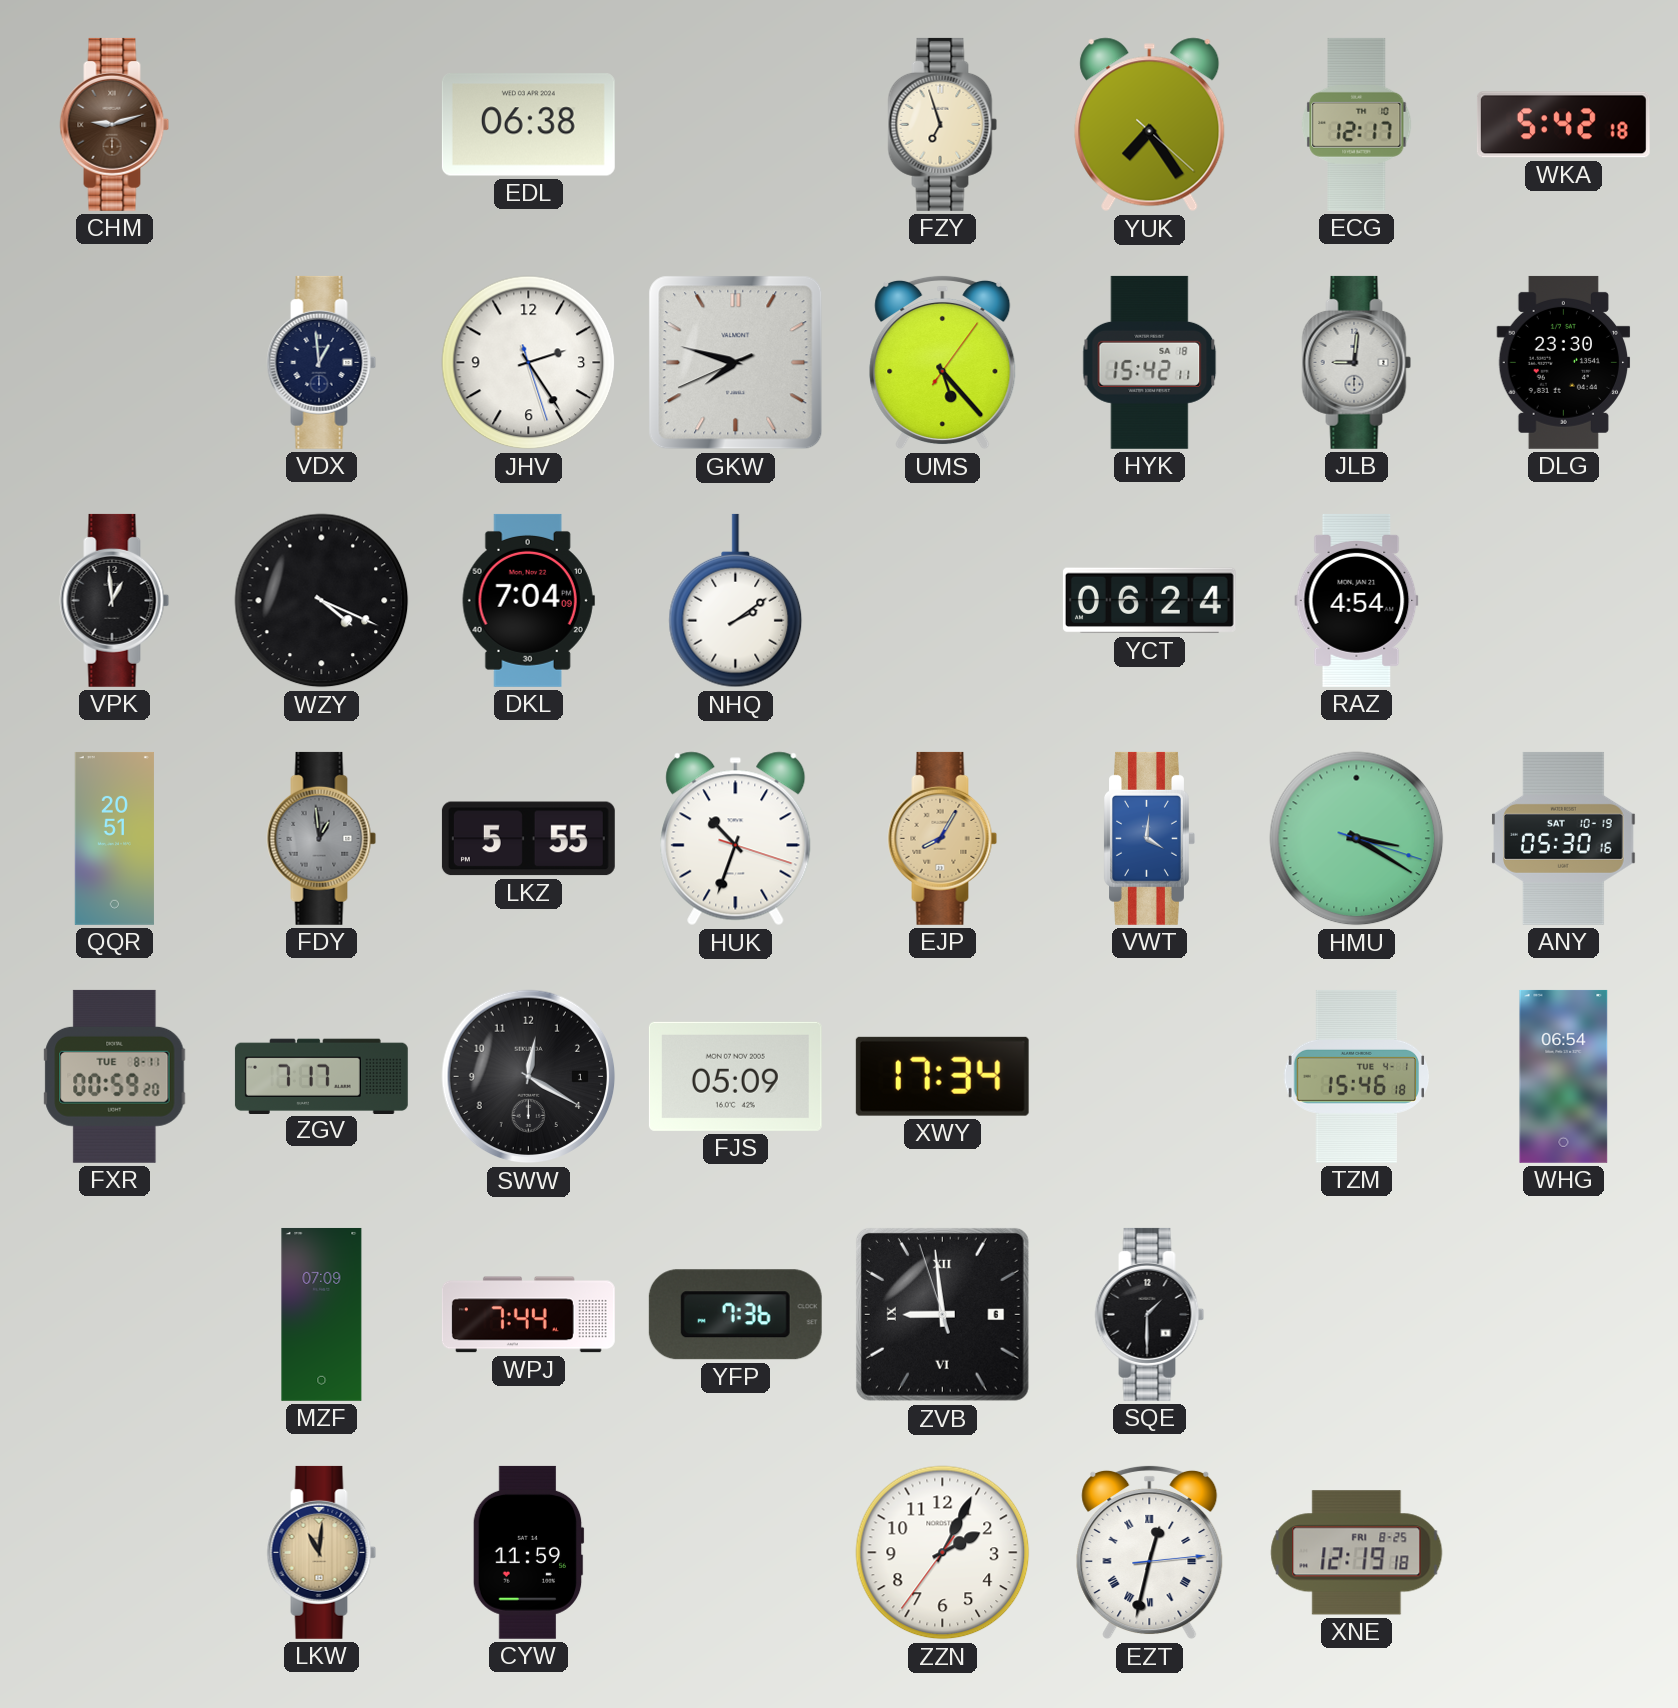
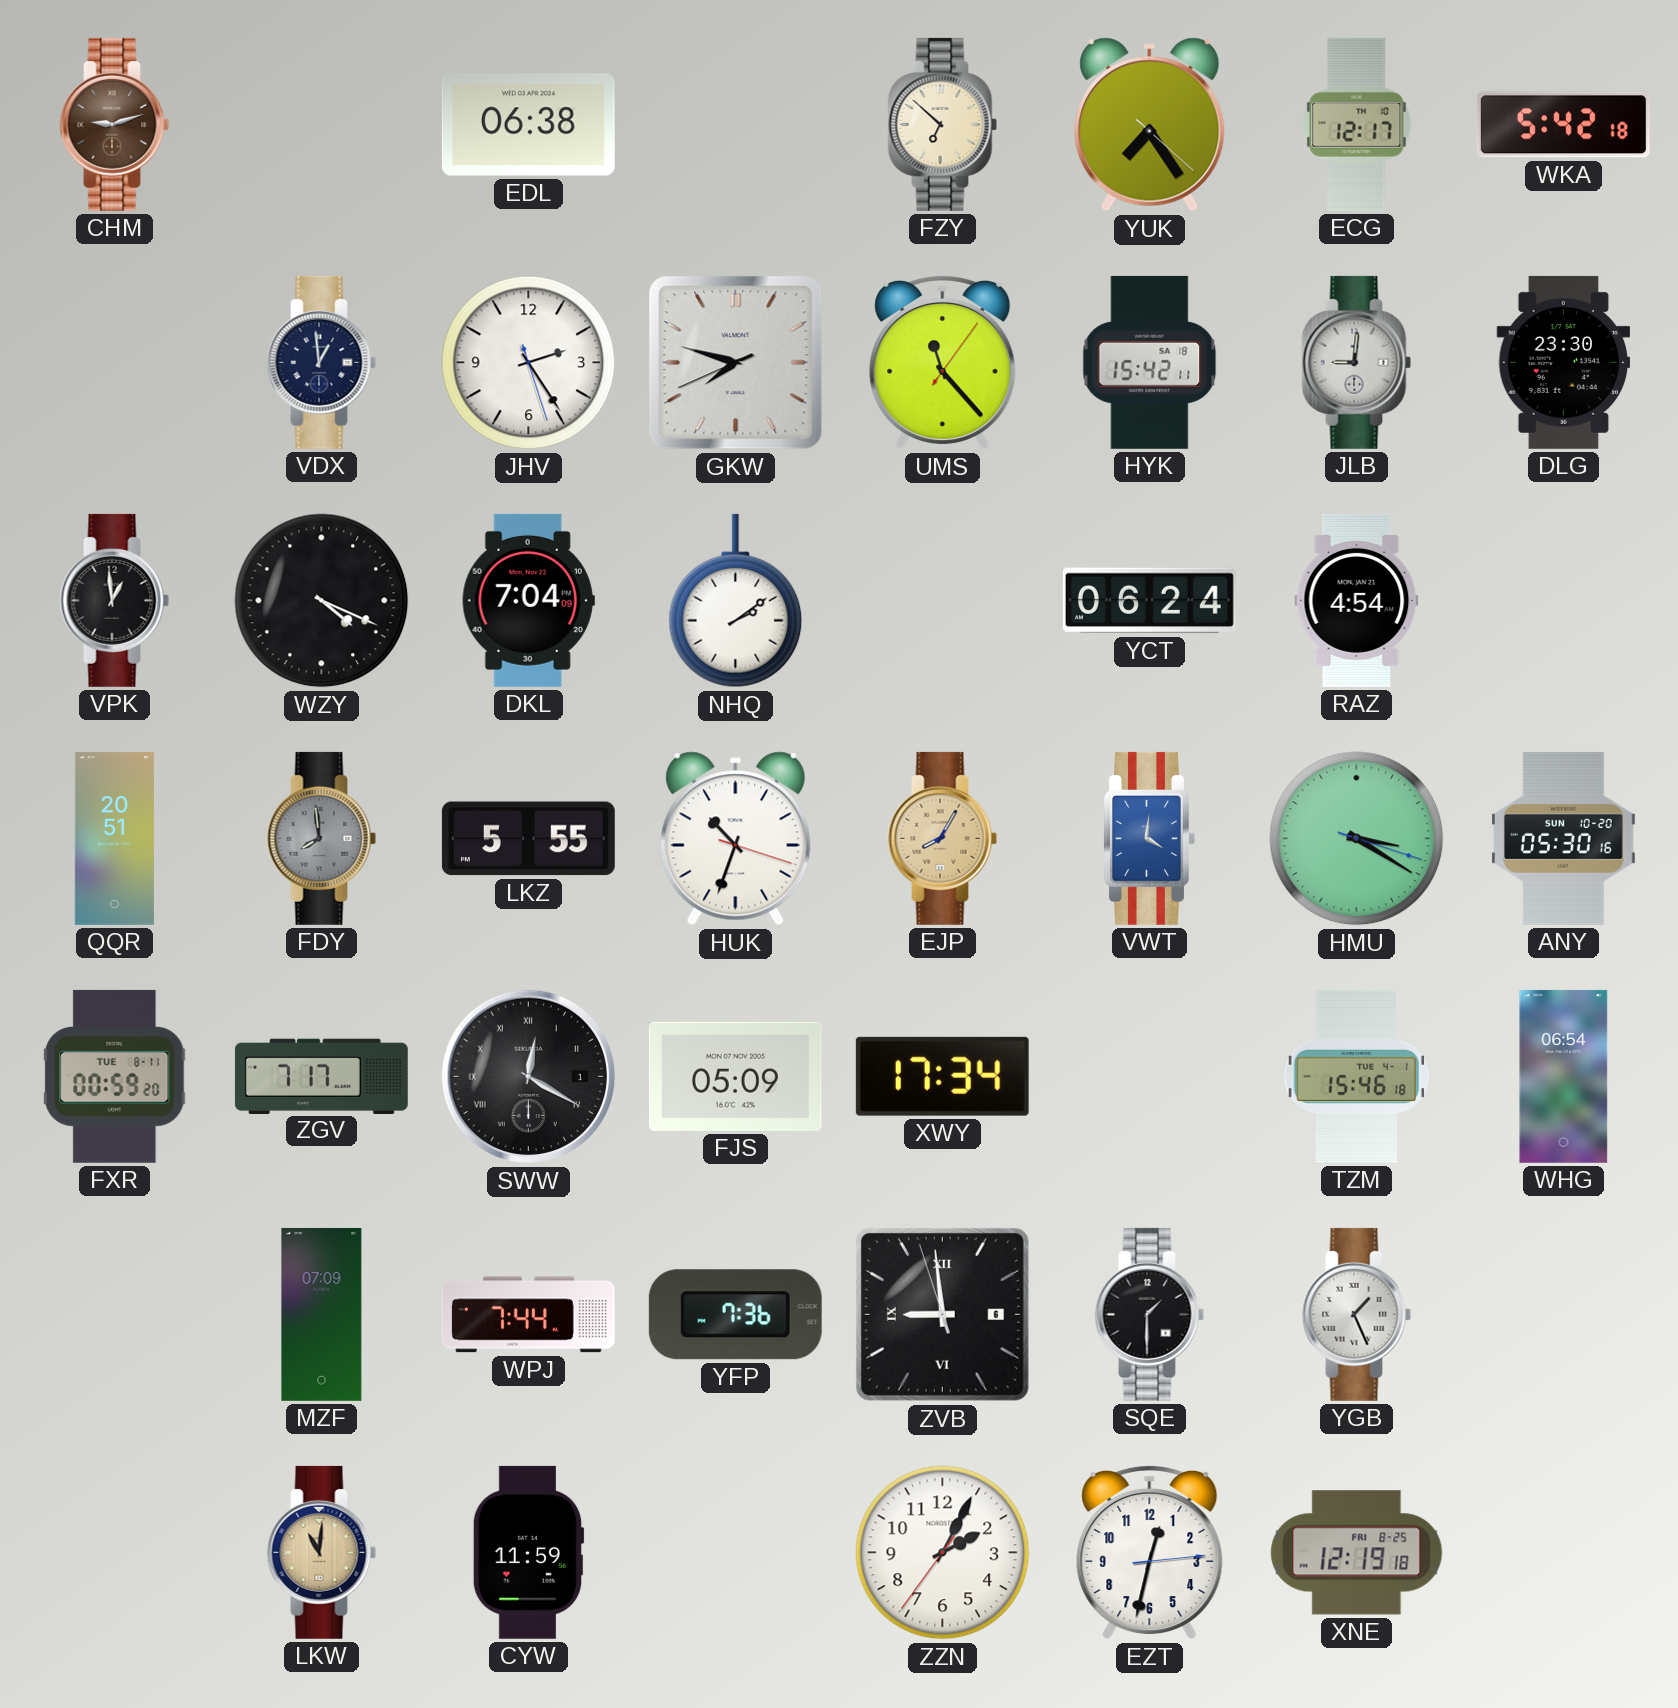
FZY: 6:57 -> 6:52
UMS: 5:23 -> 11:23
FDY: 12:59 -> 7:59
ANY date: SAT 10-19 -> SUN 10-20
SWW numerals: Arabic -> Roman
YGB: none -> 1:26
EZT numerals: Roman -> Arabic
